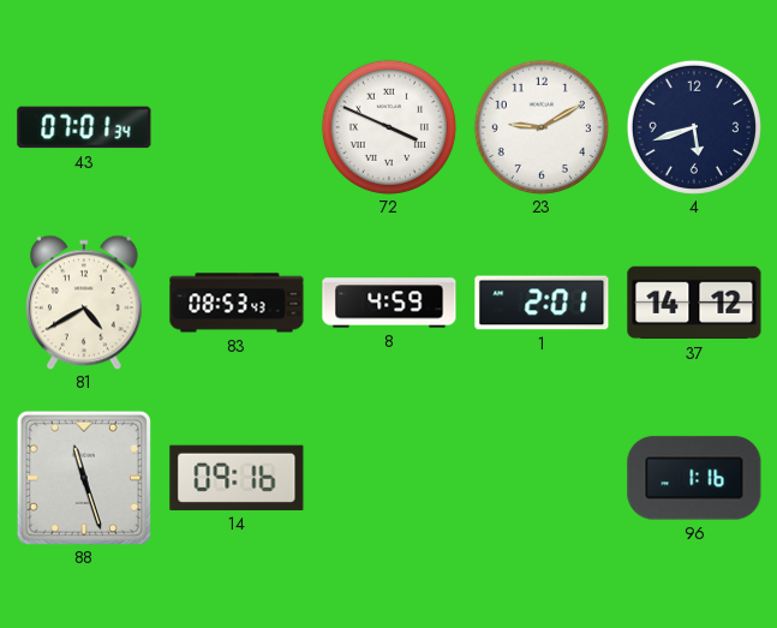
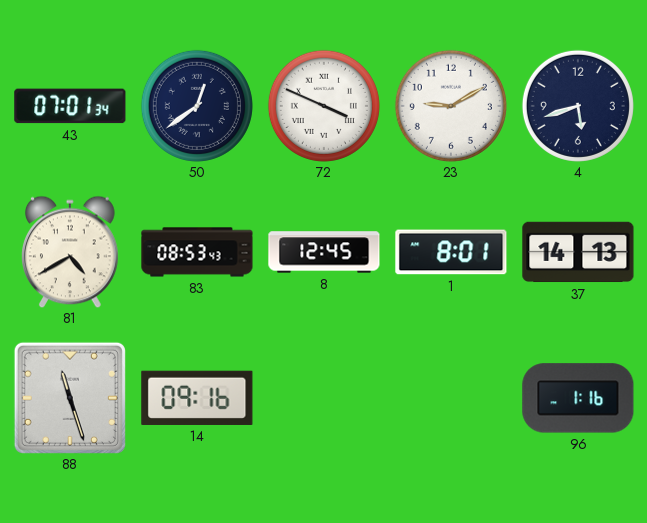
50: none -> 12:39
8: 4:59 -> 12:45
1: 2:01 -> 8:01
37: 14:12 -> 14:13
